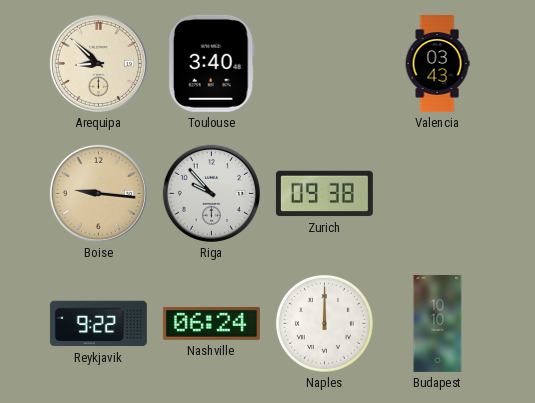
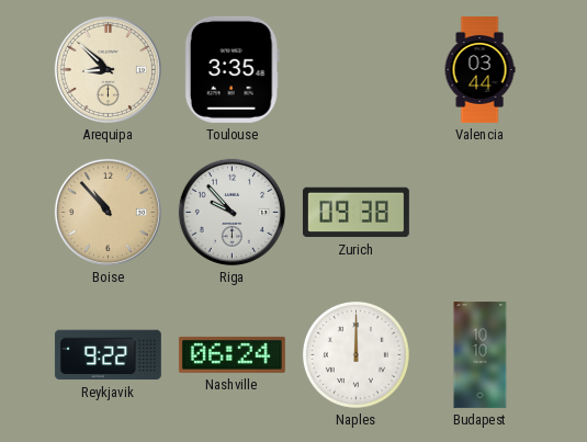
Toulouse: 3:40 -> 3:35
Valencia: 03:43 -> 03:44
Boise: 9:16 -> 10:53
